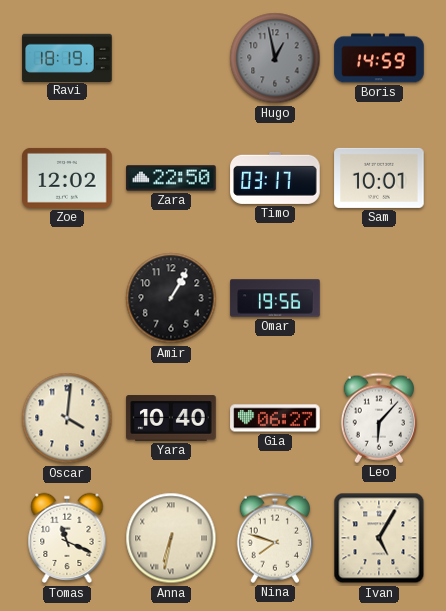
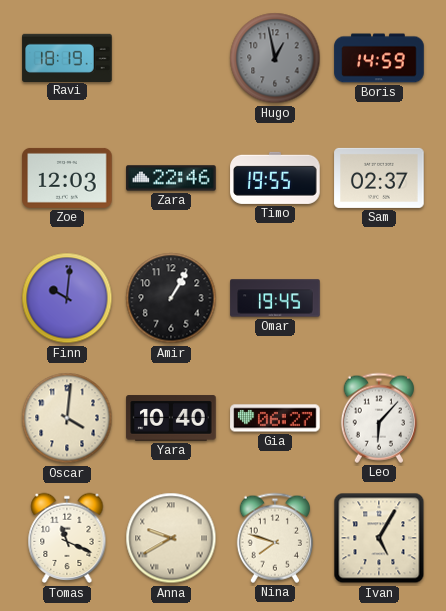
Zoe: 12:02 -> 12:03
Zara: 22:50 -> 22:46
Timo: 03:17 -> 19:55
Sam: 10:01 -> 02:37
Finn: none -> 10:01
Omar: 19:56 -> 19:45
Anna: 6:32 -> 9:40
